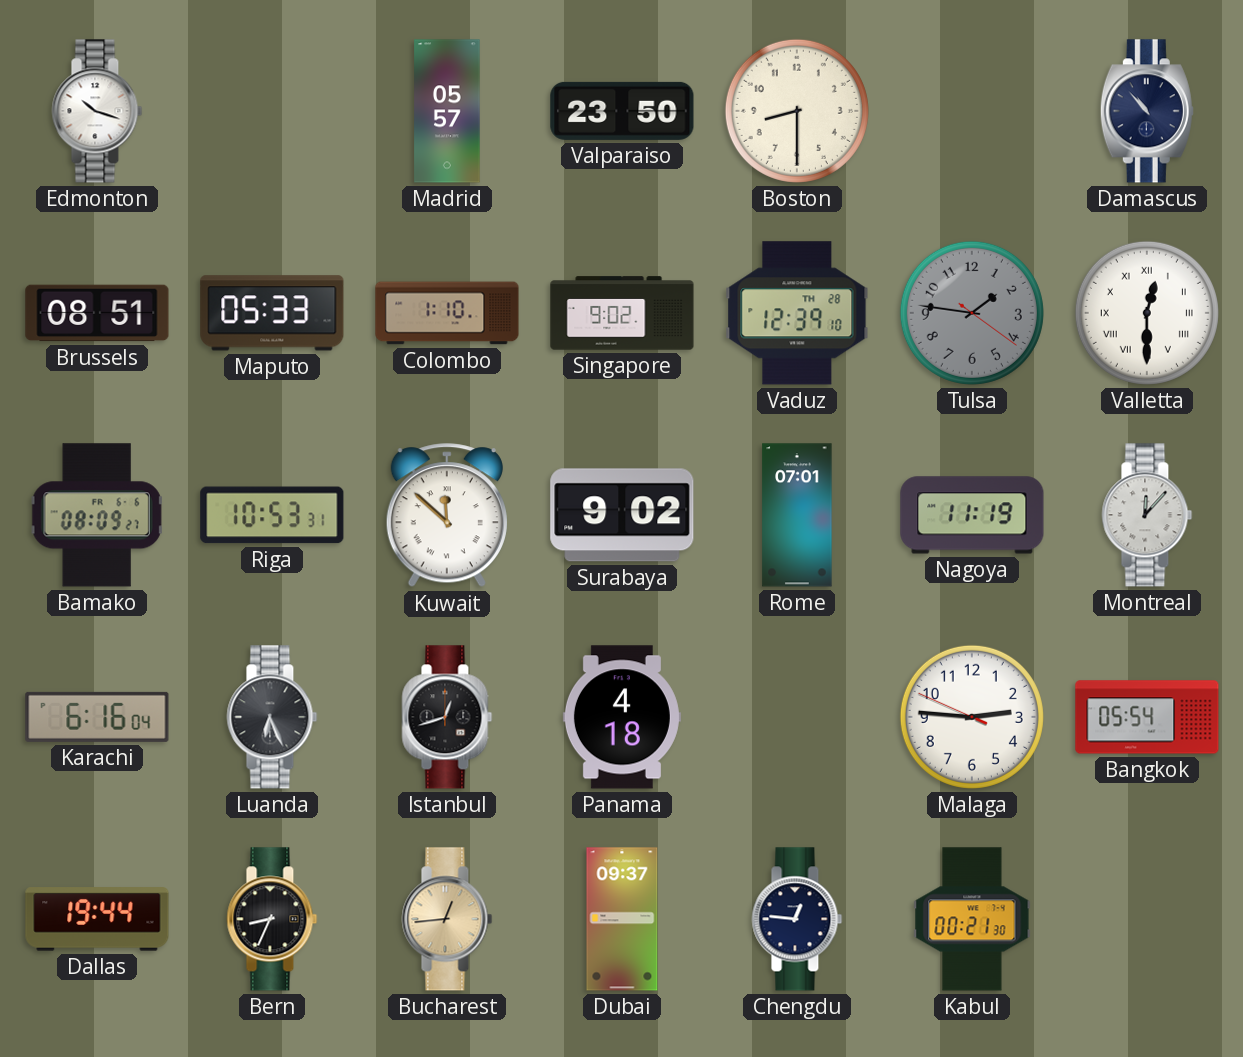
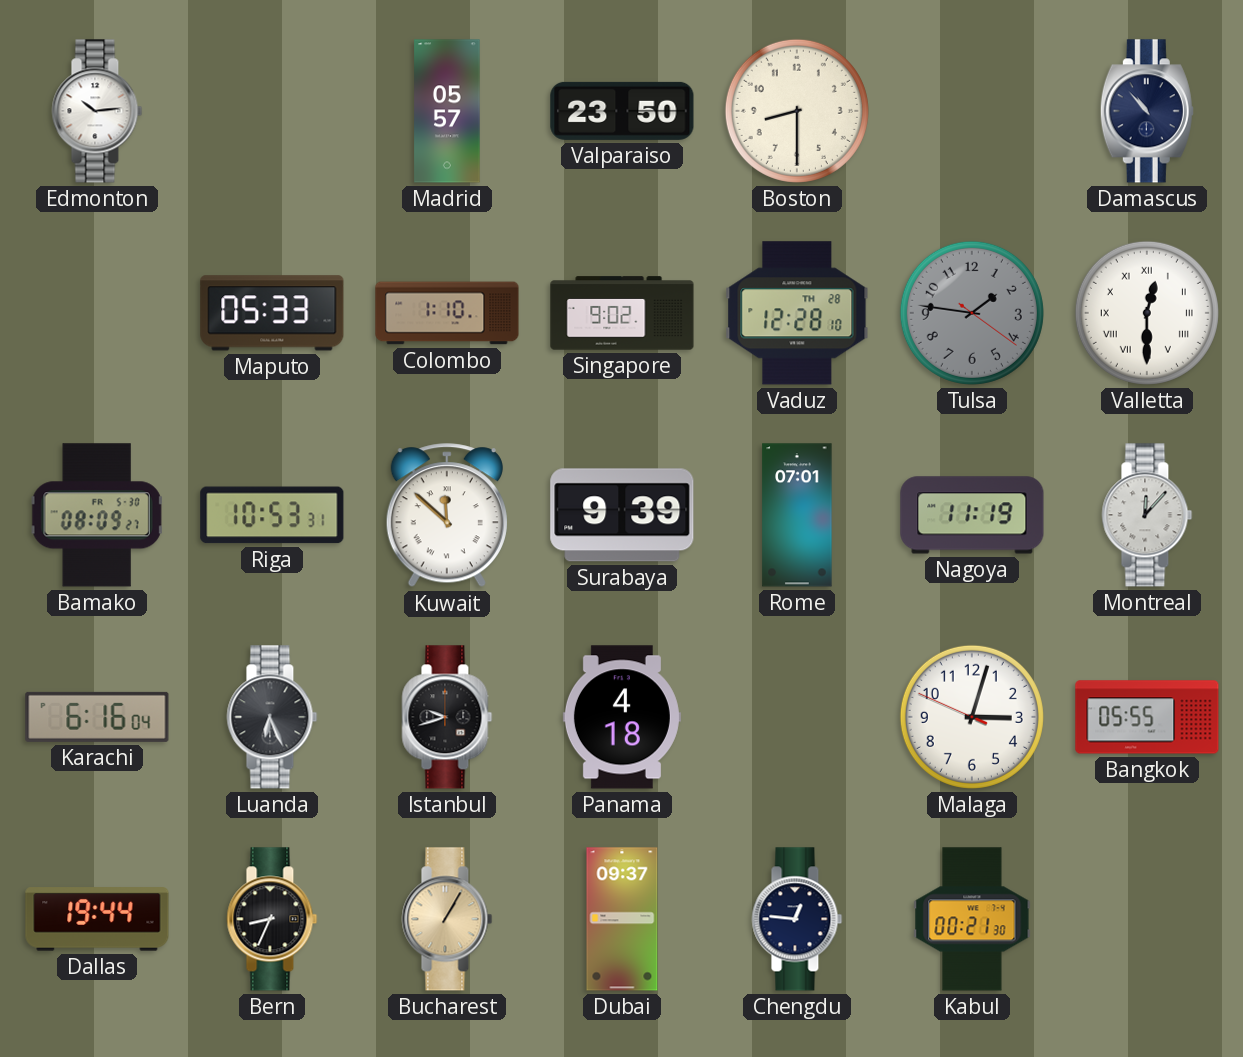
Edmonton: 10:18 -> 10:14
Brussels: 08:51 -> none
Vaduz: 12:39 -> 12:28
Bamako date: FR 6-6 -> FR 5-30
Surabaya: 9:02 -> 9:39
Istanbul: 12:42 -> 9:42
Malaga: 2:45 -> 3:02
Bangkok: 05:54 -> 05:55
Bucharest: 12:44 -> 1:05
